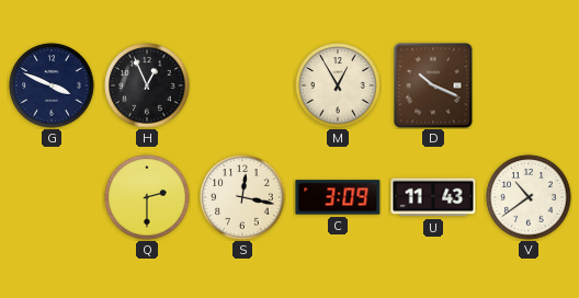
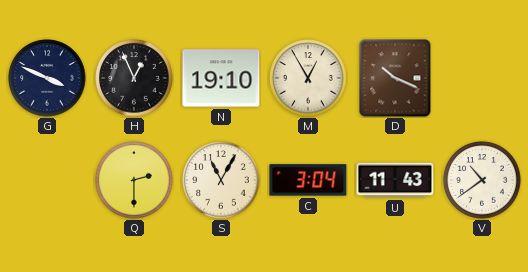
N: none -> 19:10
S: 12:17 -> 11:05
C: 3:09 -> 3:04
